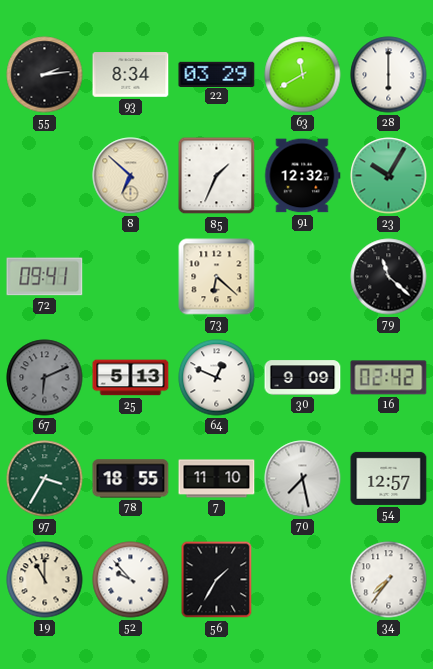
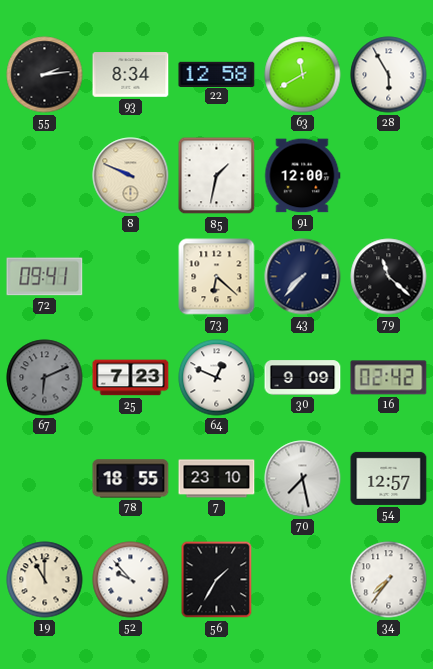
22: 03:29 -> 12:58
28: 6:00 -> 5:55
8: 6:52 -> 9:49
85: 1:34 -> 1:32
91: 12:32 -> 12:00
23: 10:05 -> none
43: none -> 7:37
25: 5:13 -> 7:23
97: 3:35 -> none
7: 11:10 -> 23:10
